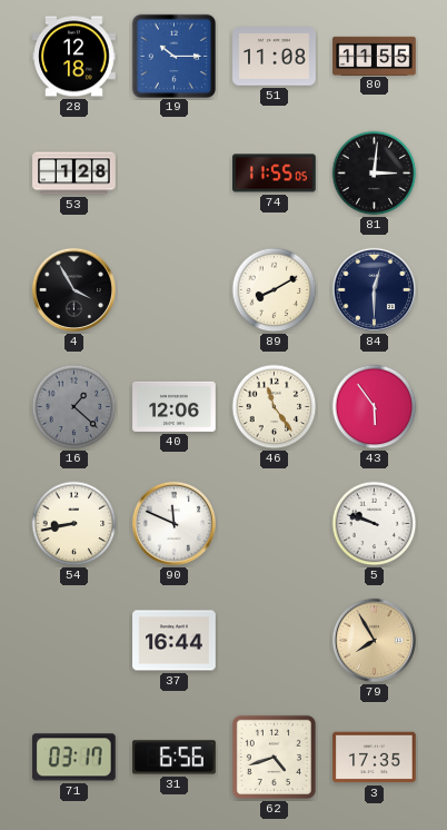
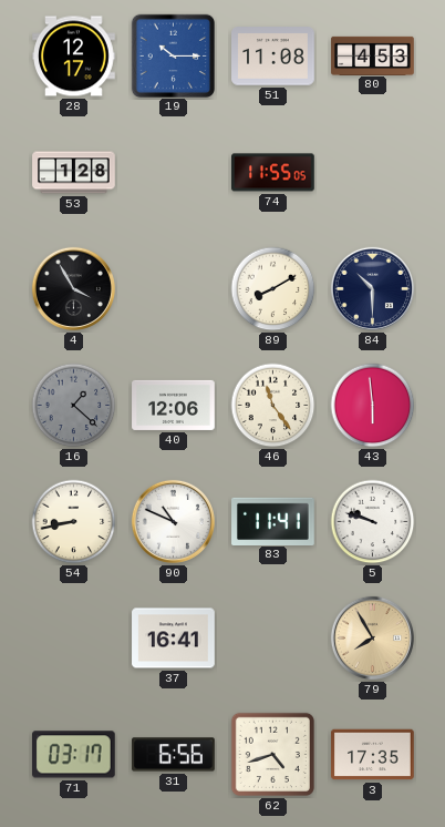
28: 12:18 -> 12:17
80: 11:55 -> 4:53
81: 3:01 -> none
84: 12:30 -> 10:30
43: 5:54 -> 5:59
90: 11:49 -> 10:49
83: none -> 11:41
37: 16:44 -> 16:41
